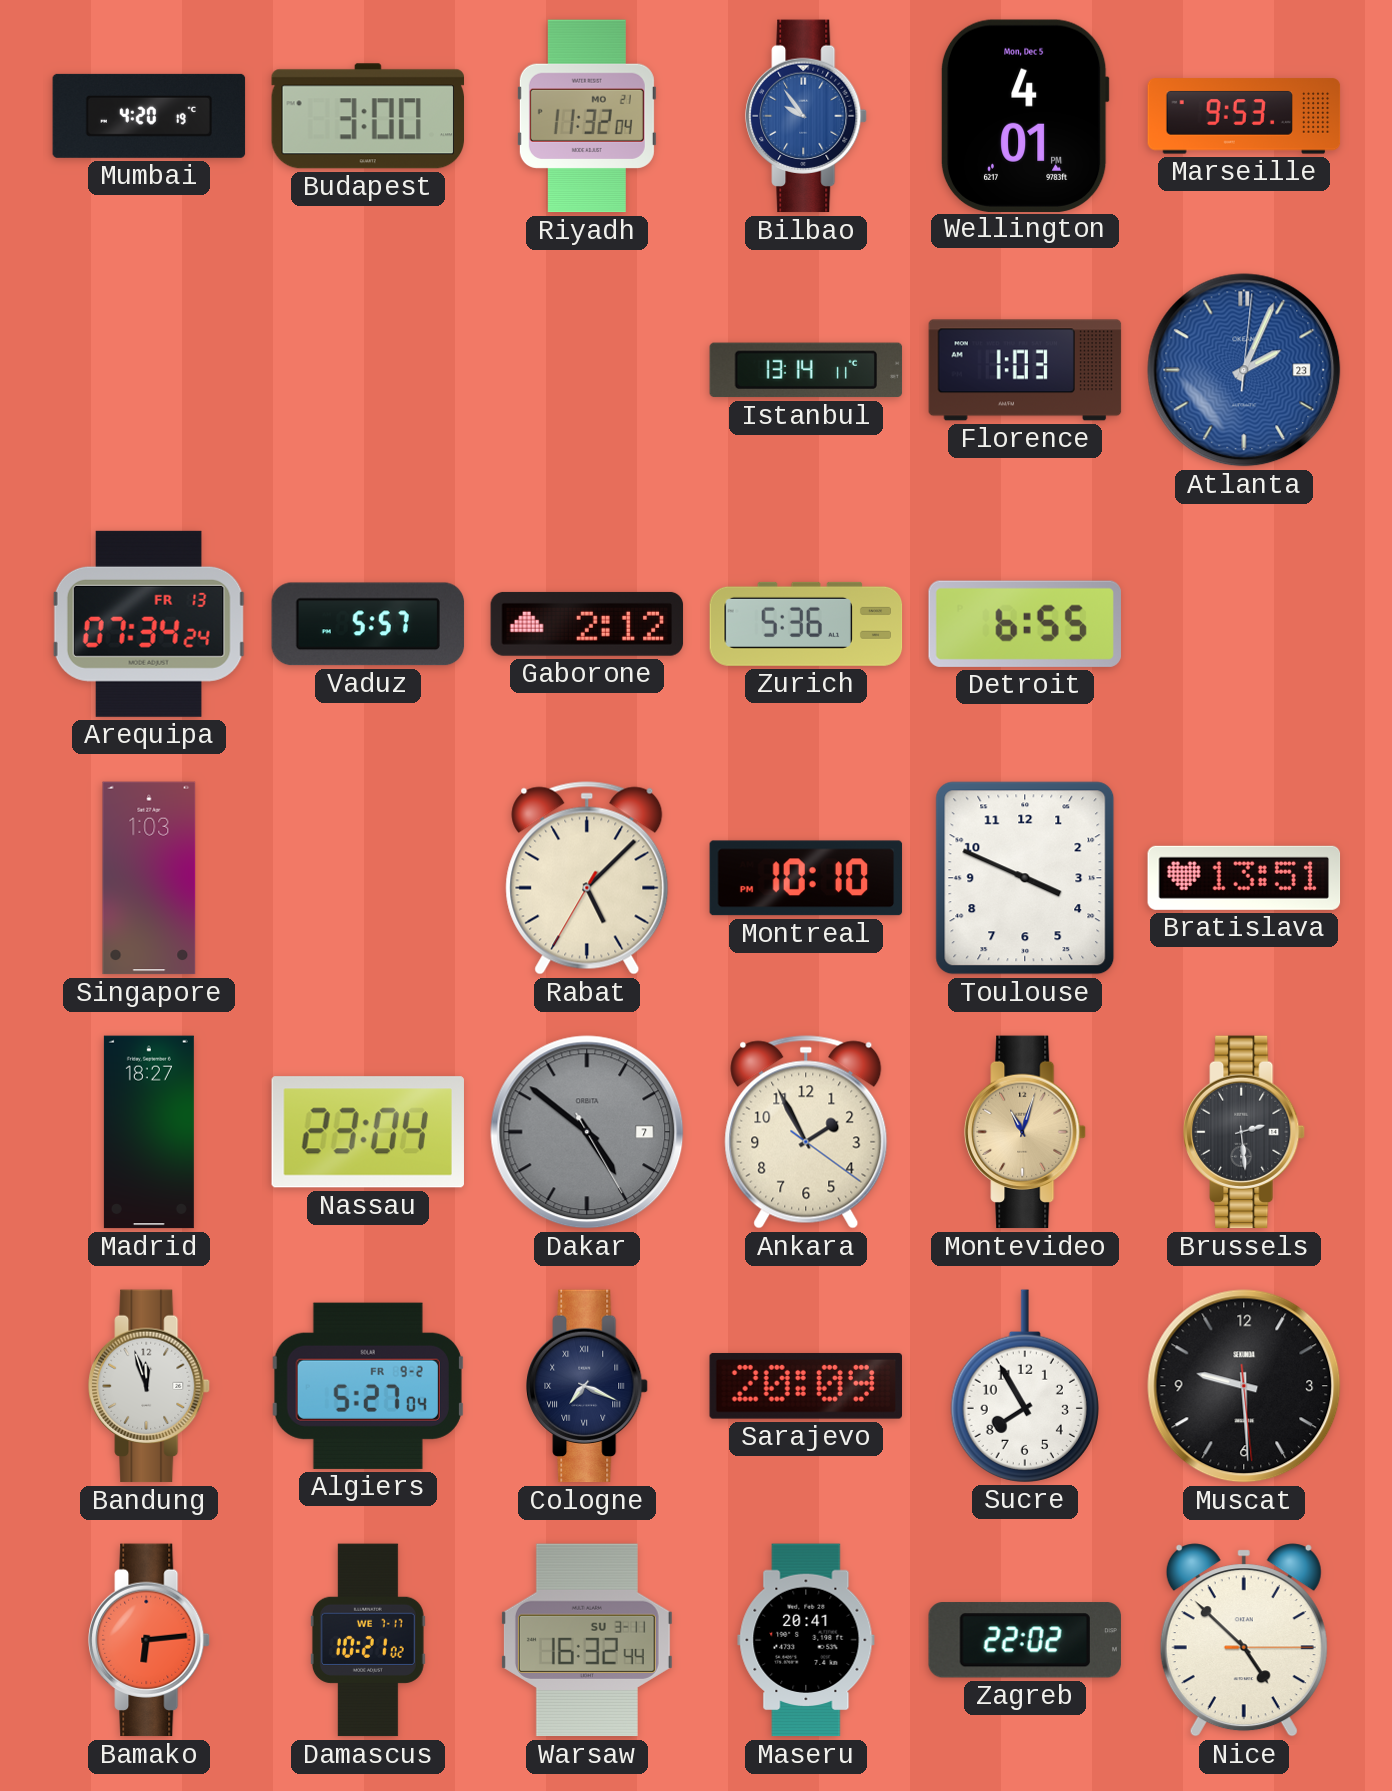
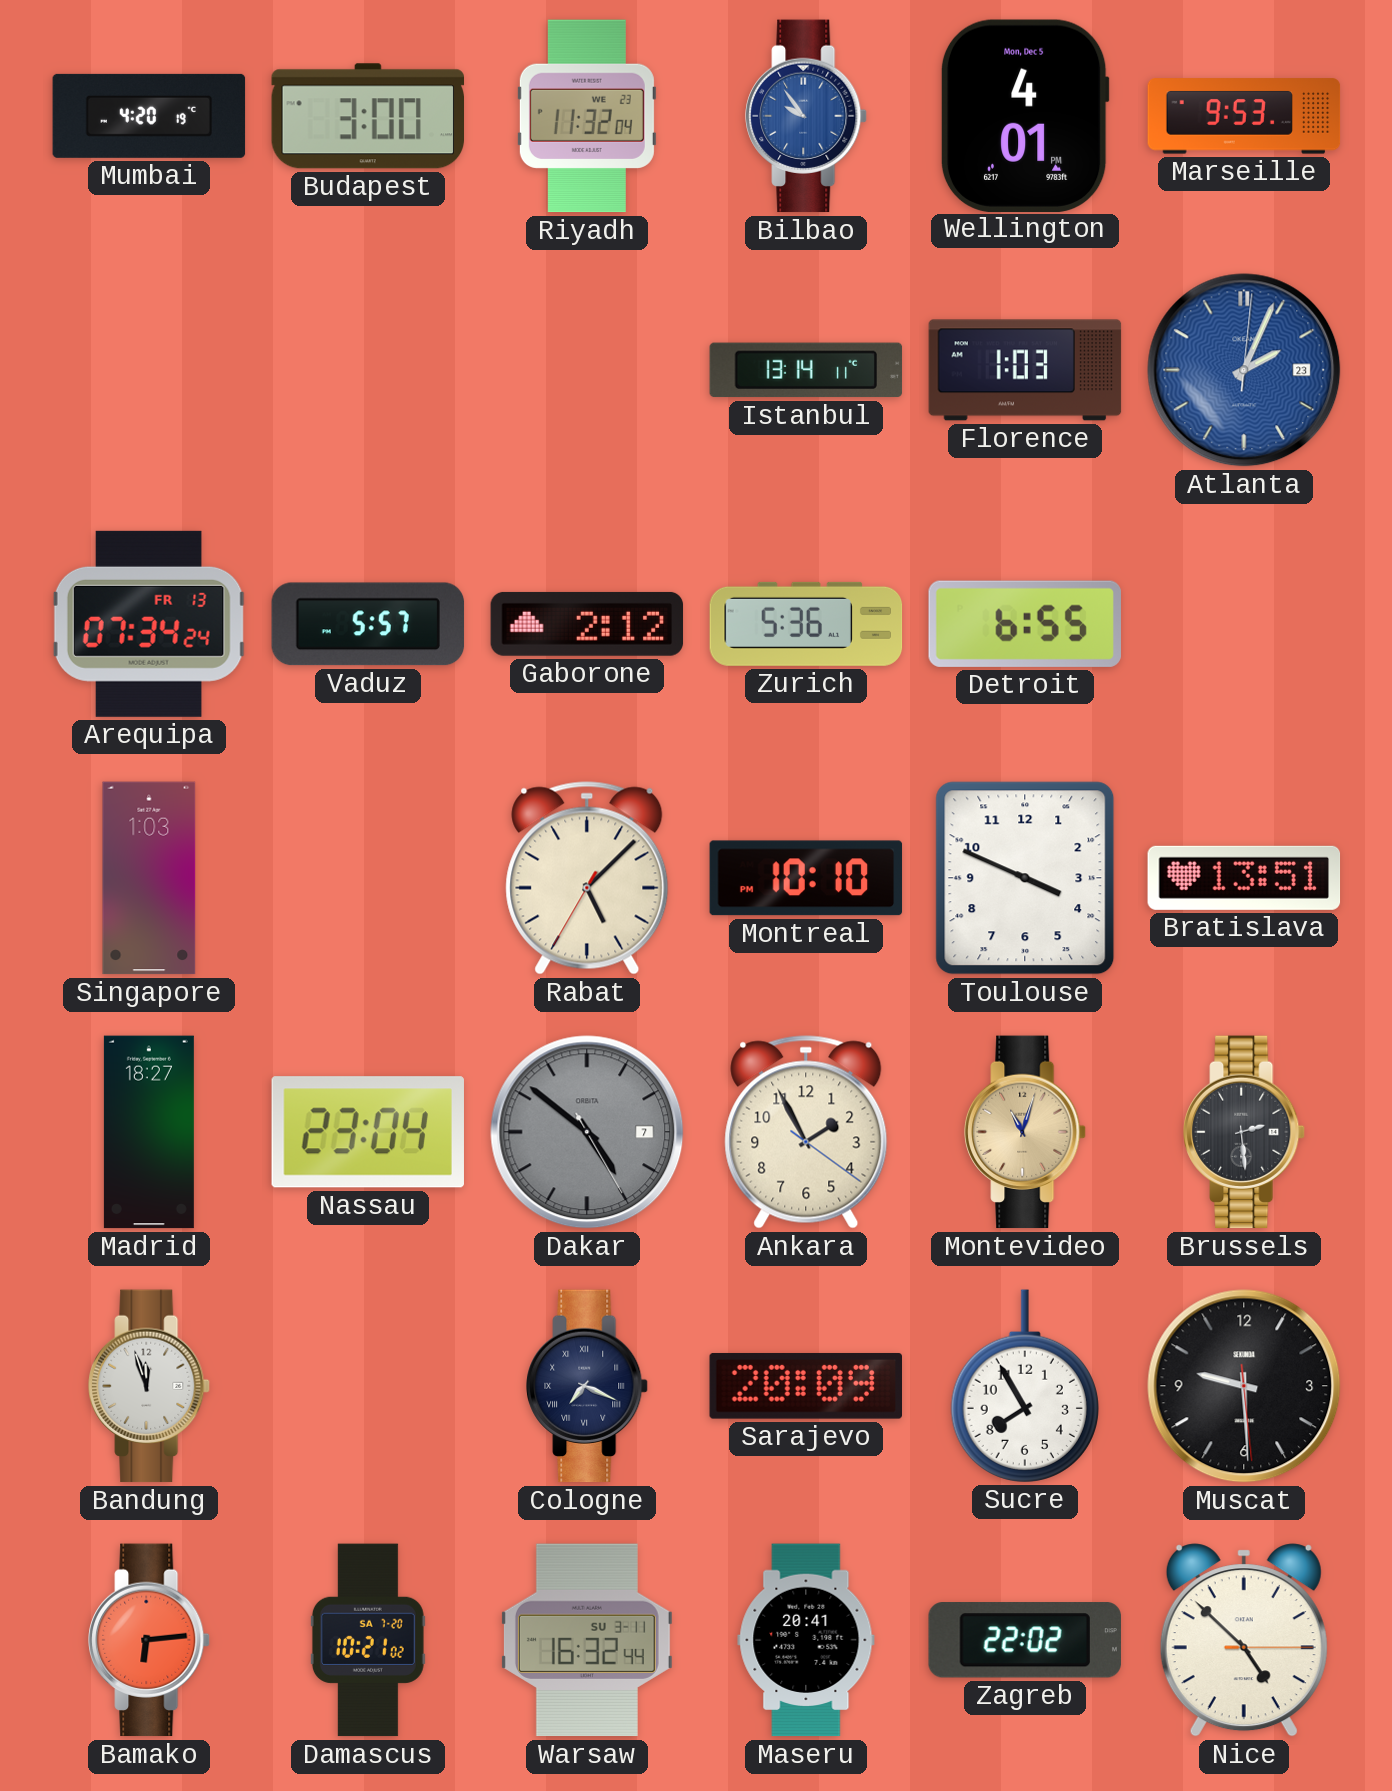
Riyadh date: MO 21 -> WE 23
Algiers: 5:27 -> none
Damascus date: WE 7-17 -> SA 7-20
